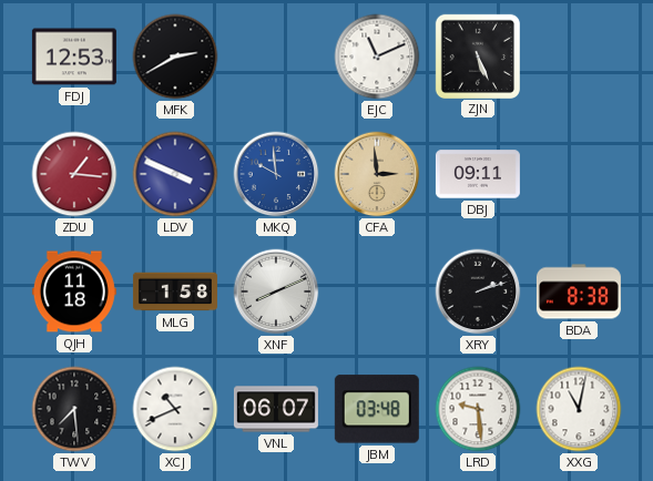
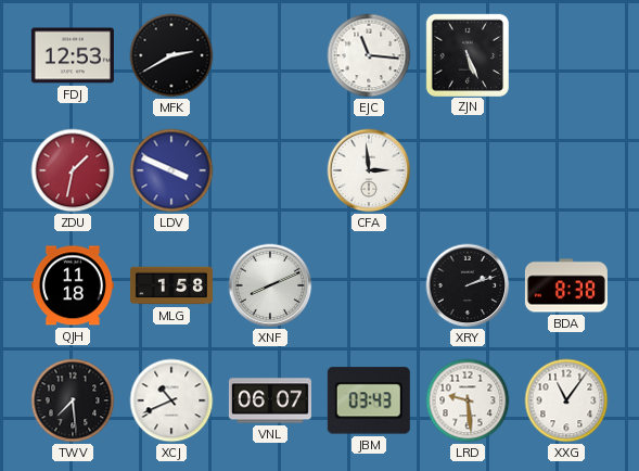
EJC: 11:11 -> 11:16
ZDU: 1:16 -> 1:32
MKQ: 9:59 -> none
CFA dial: champagne -> white
DBJ: 09:11 -> none
JBM: 03:48 -> 03:43
XXG: 11:02 -> 11:06
